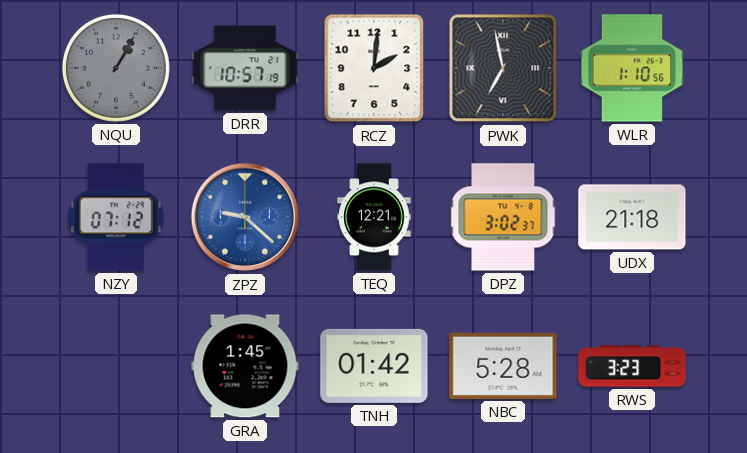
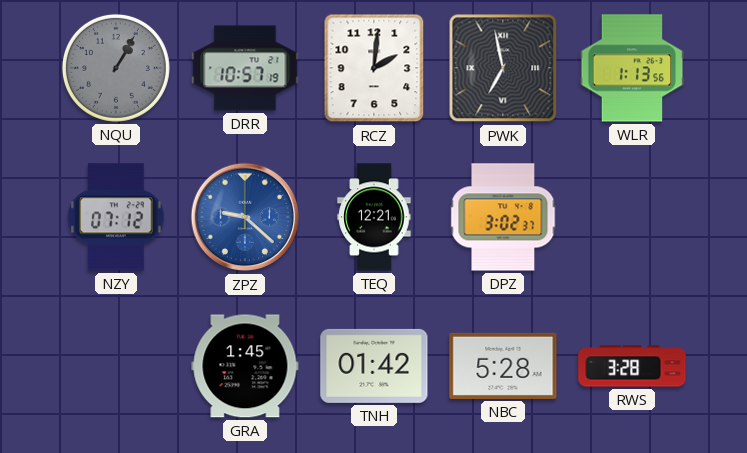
WLR: 1:10 -> 1:13
UDX: 21:18 -> none
RWS: 3:23 -> 3:28
